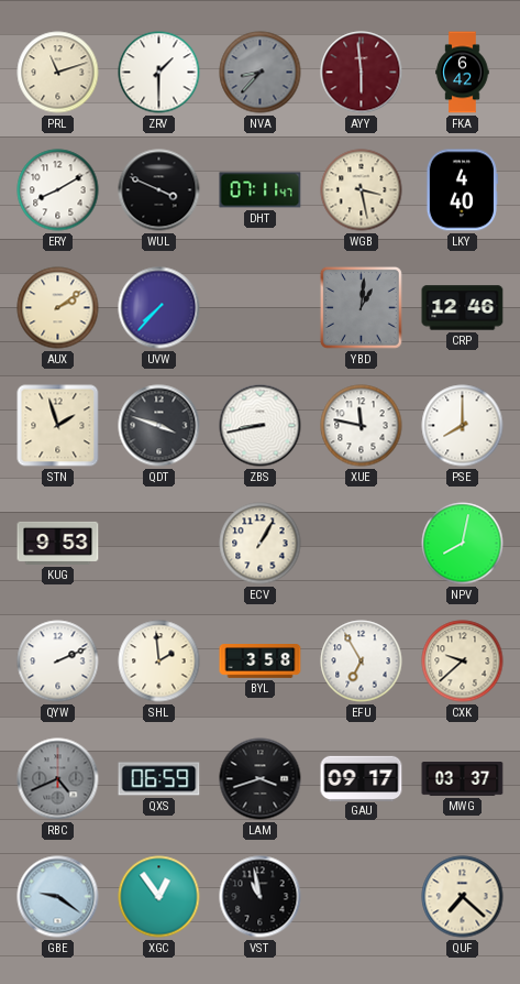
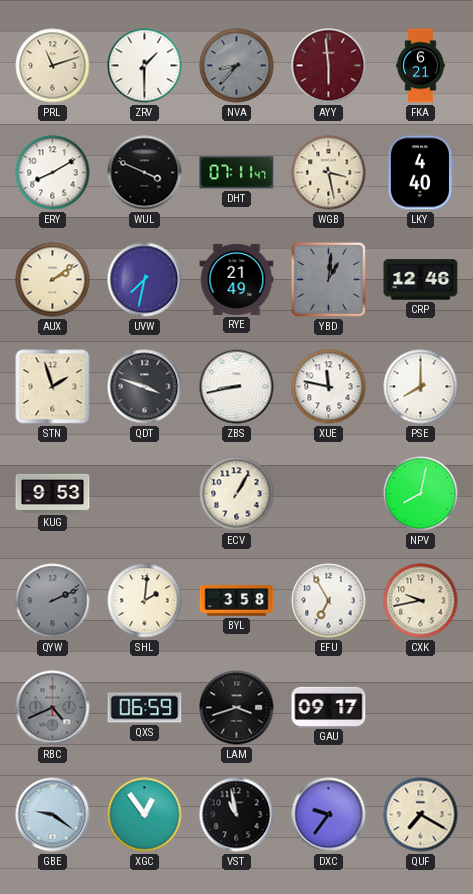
FKA: 6:42 -> 6:21
UVW: 7:37 -> 7:32
RYE: none -> 21:49
QYW dial: white -> grey
SHL: 1:59 -> 2:01
CXK: 9:38 -> 9:43
MWG: 03:37 -> none
DXC: none -> 9:36
QUF: 7:22 -> 7:20
